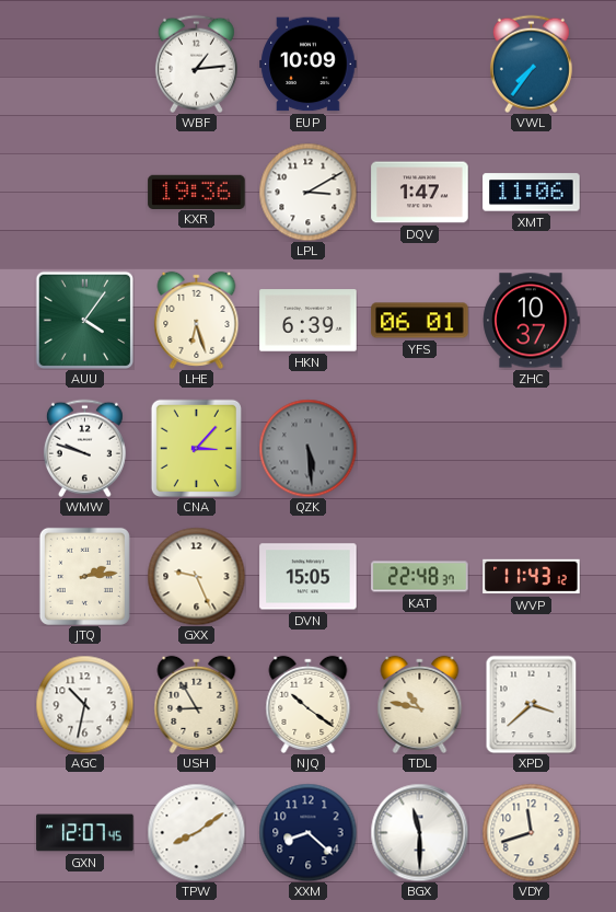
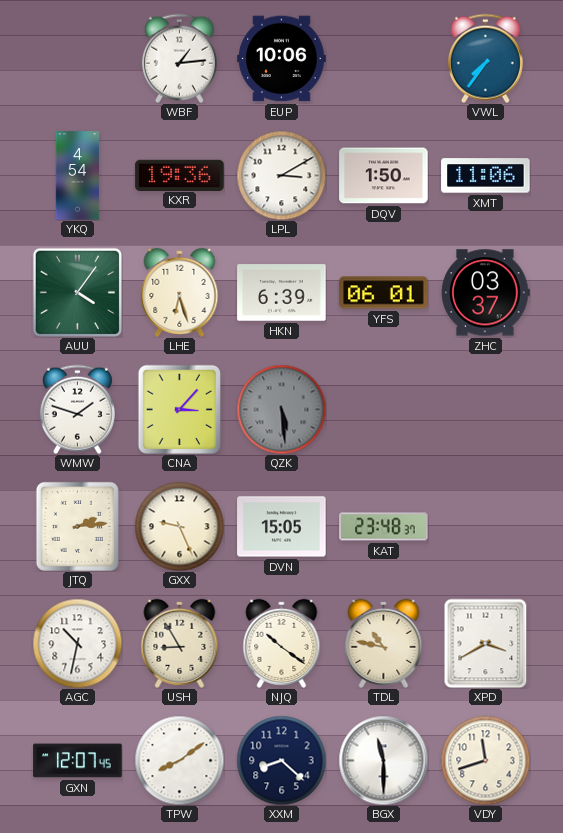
EUP: 10:09 -> 10:06
YKQ: none -> 4:54
DQV: 1:47 -> 1:50
ZHC: 10:37 -> 03:37
WMW: 9:48 -> 1:48
KAT: 22:48 -> 23:48
WVP: 11:43 -> none
XPD: 3:38 -> 3:40
